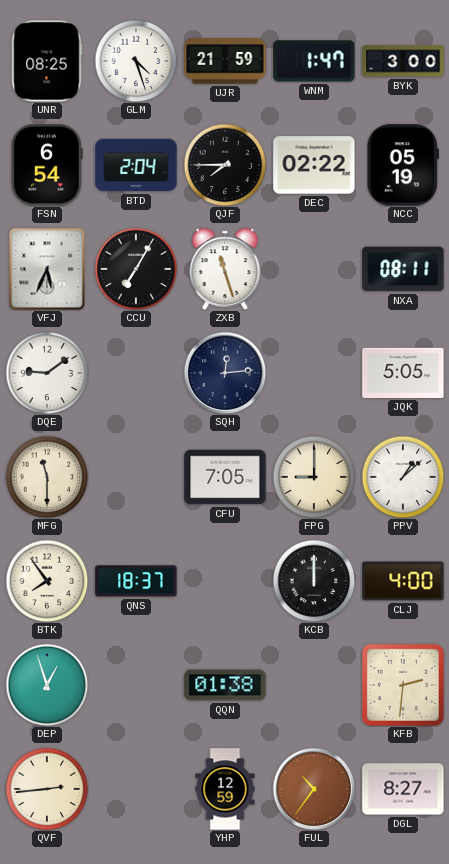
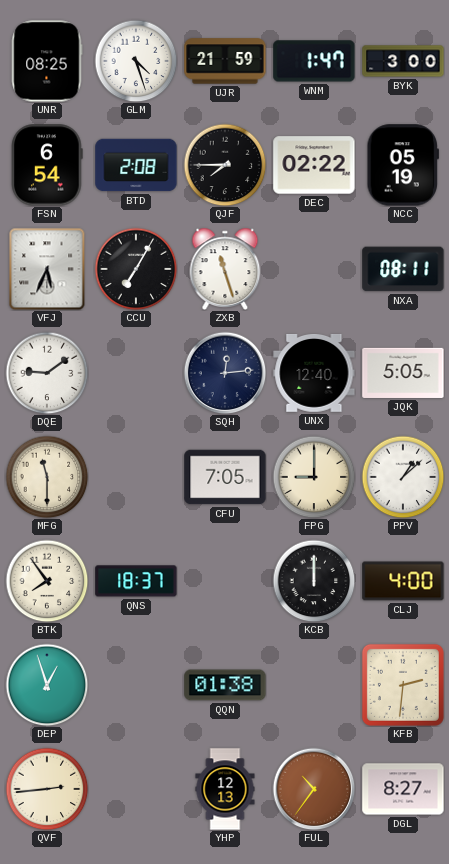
BTD: 2:04 -> 2:08
UNX: none -> 12:40
YHP: 12:59 -> 12:13
